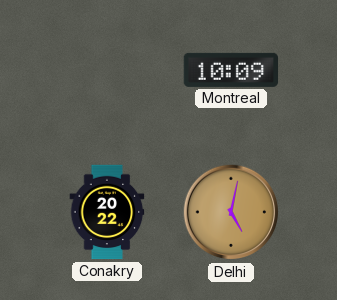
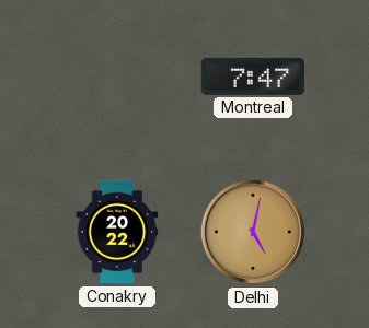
Montreal: 10:09 -> 7:47
